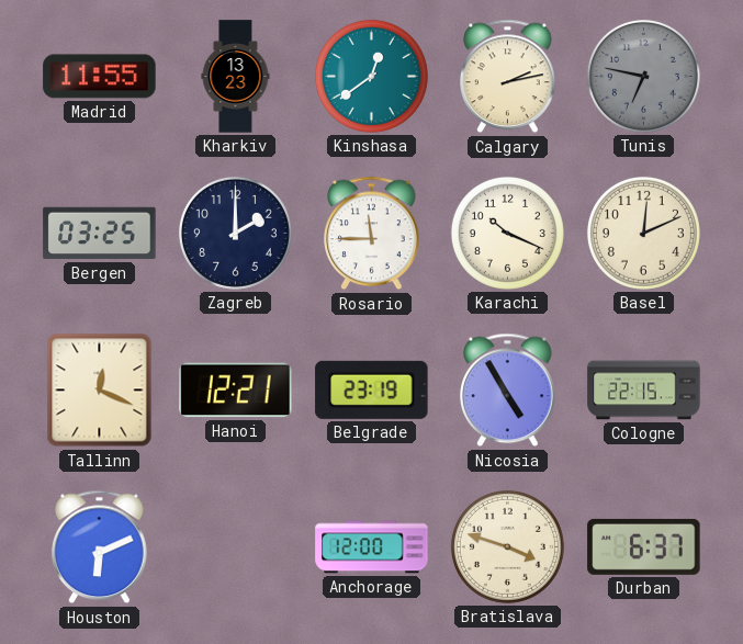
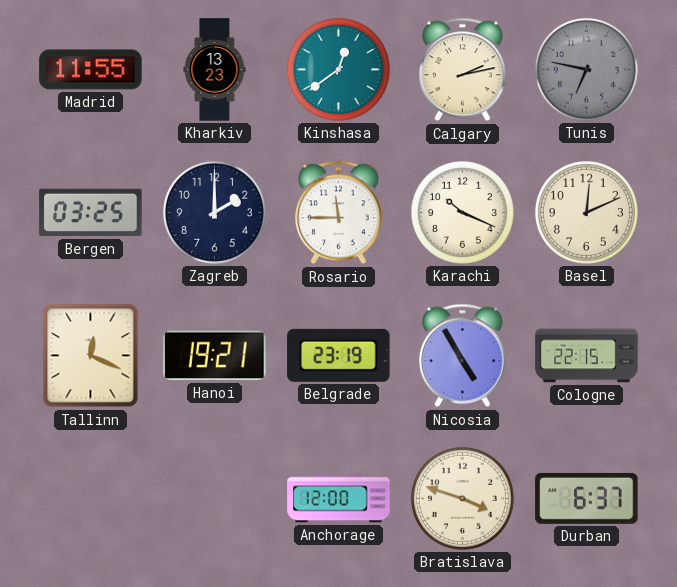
Hanoi: 12:21 -> 19:21
Houston: 6:11 -> none
